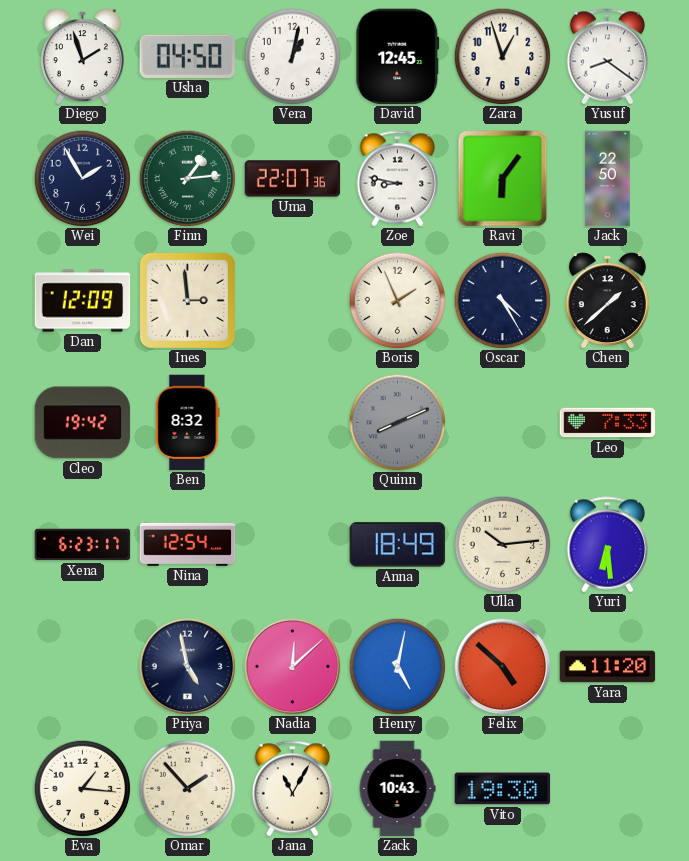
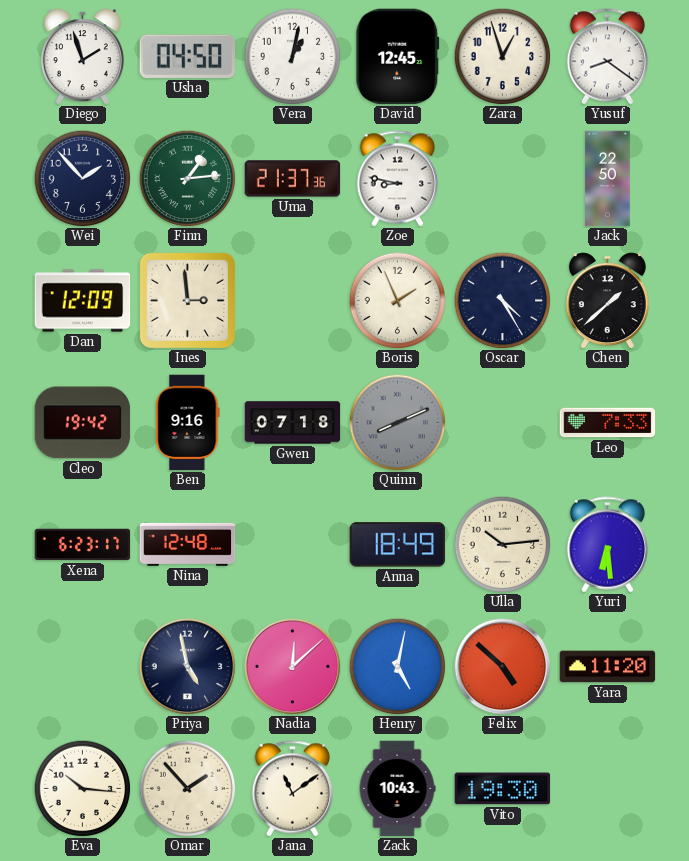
Wei: 1:55 -> 1:53
Uma: 22:07 -> 21:37
Ravi: 6:06 -> none
Ben: 8:32 -> 9:16
Gwen: none -> 07:18
Nina: 12:54 -> 12:48
Eva: 1:16 -> 10:16
Jana: 11:05 -> 11:09
